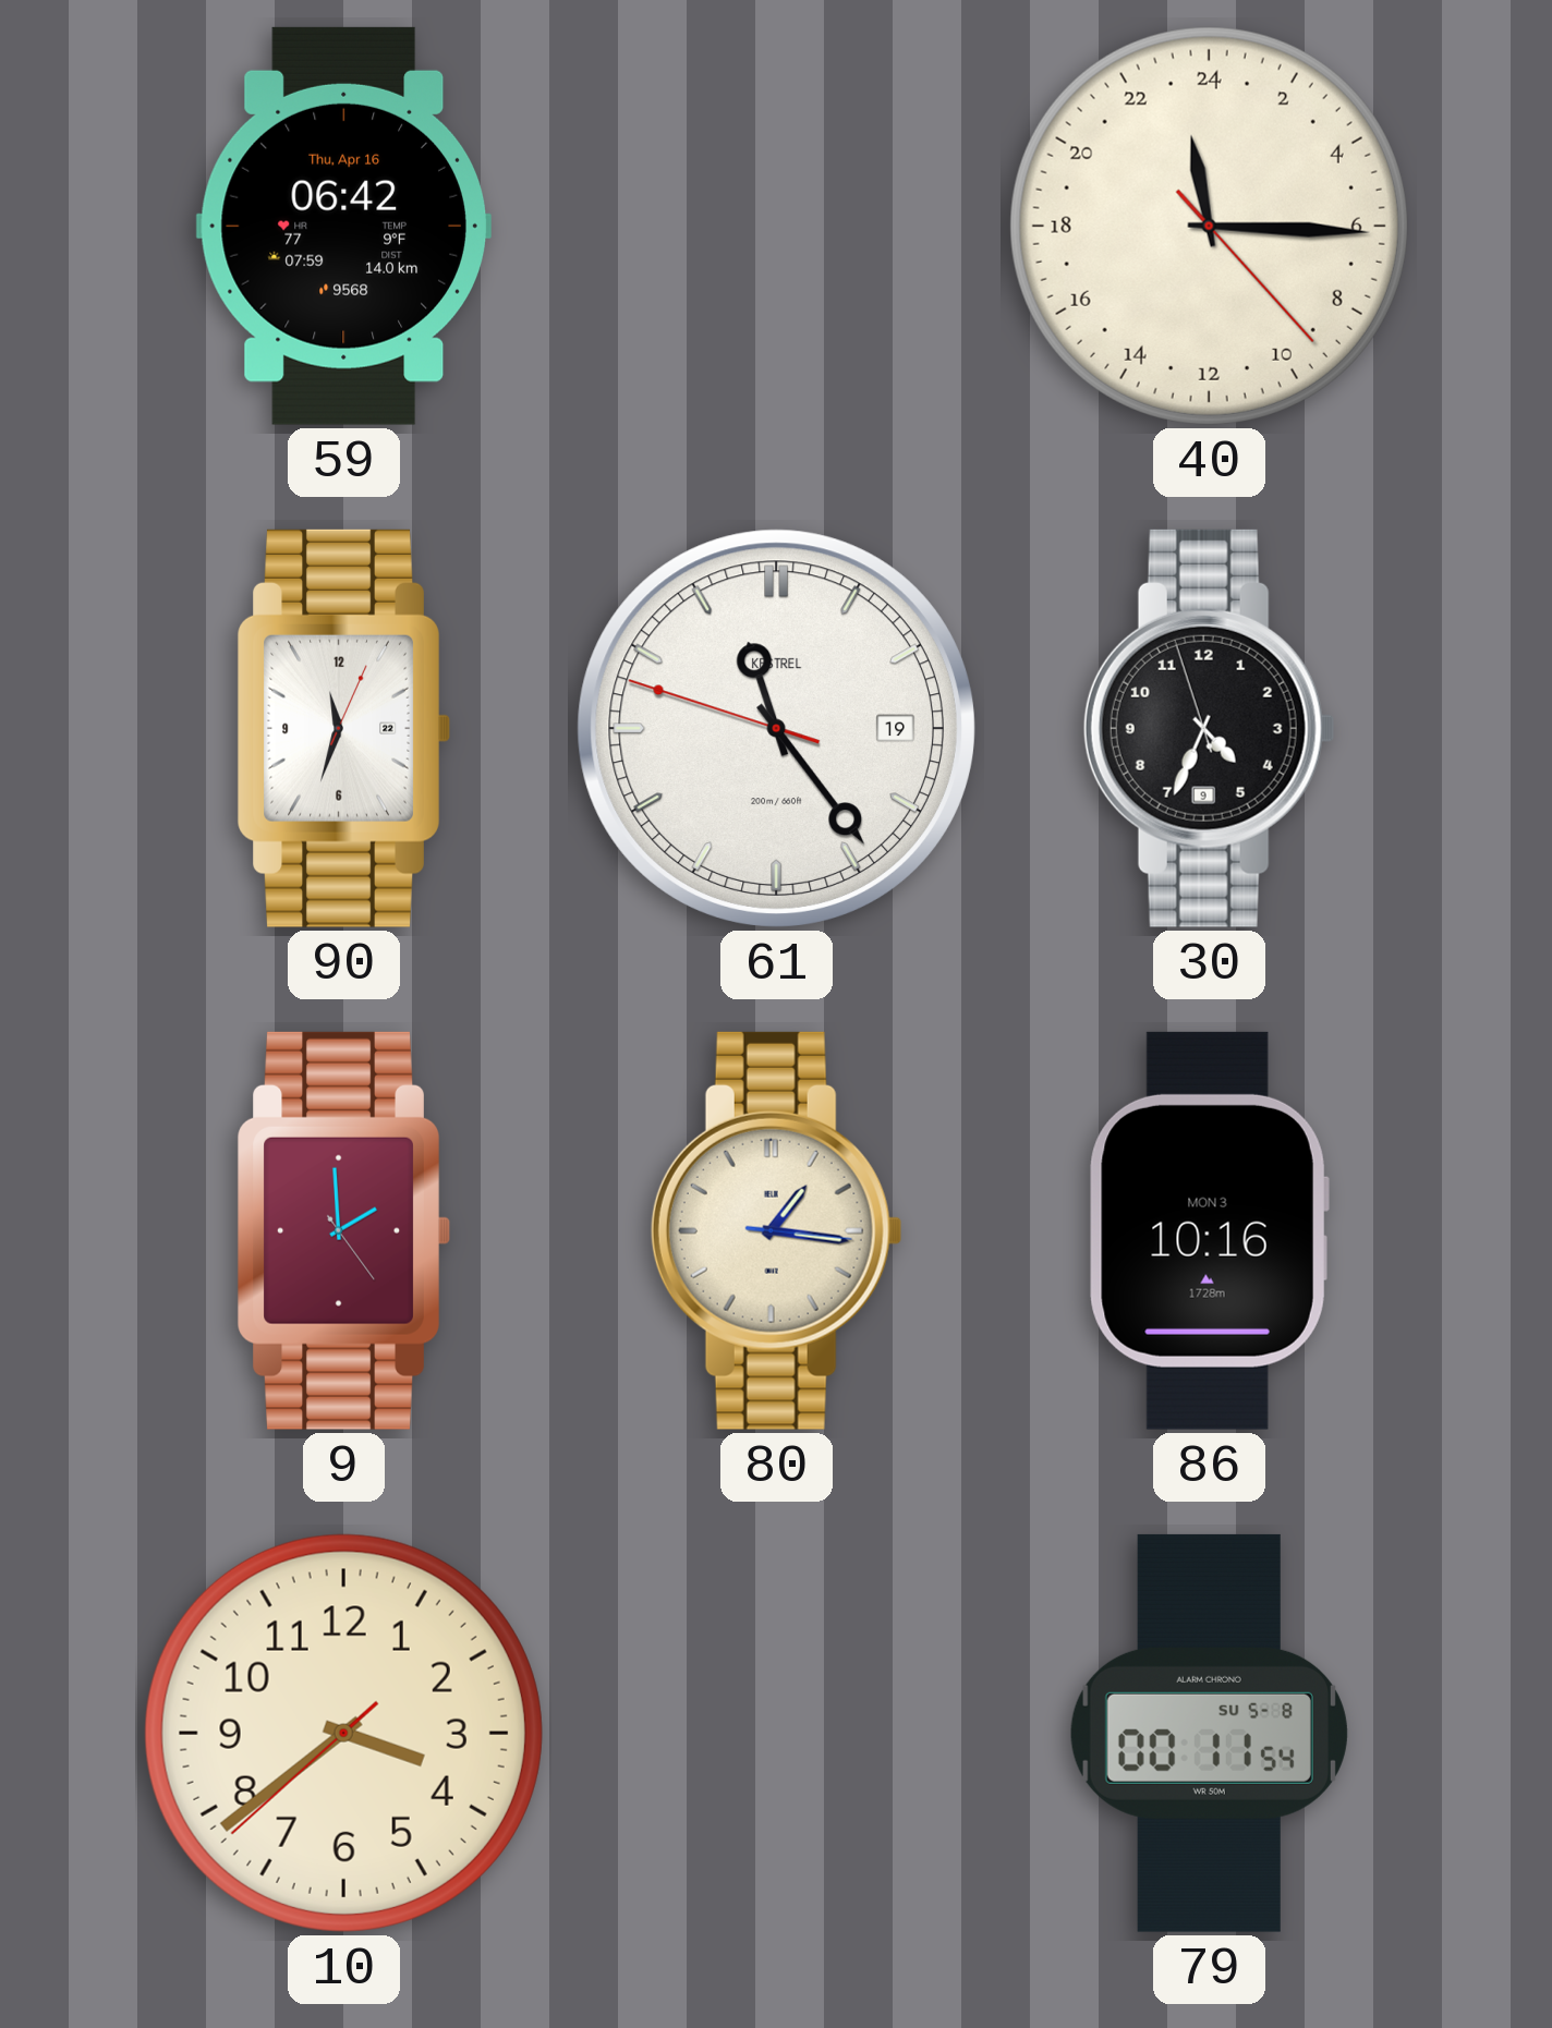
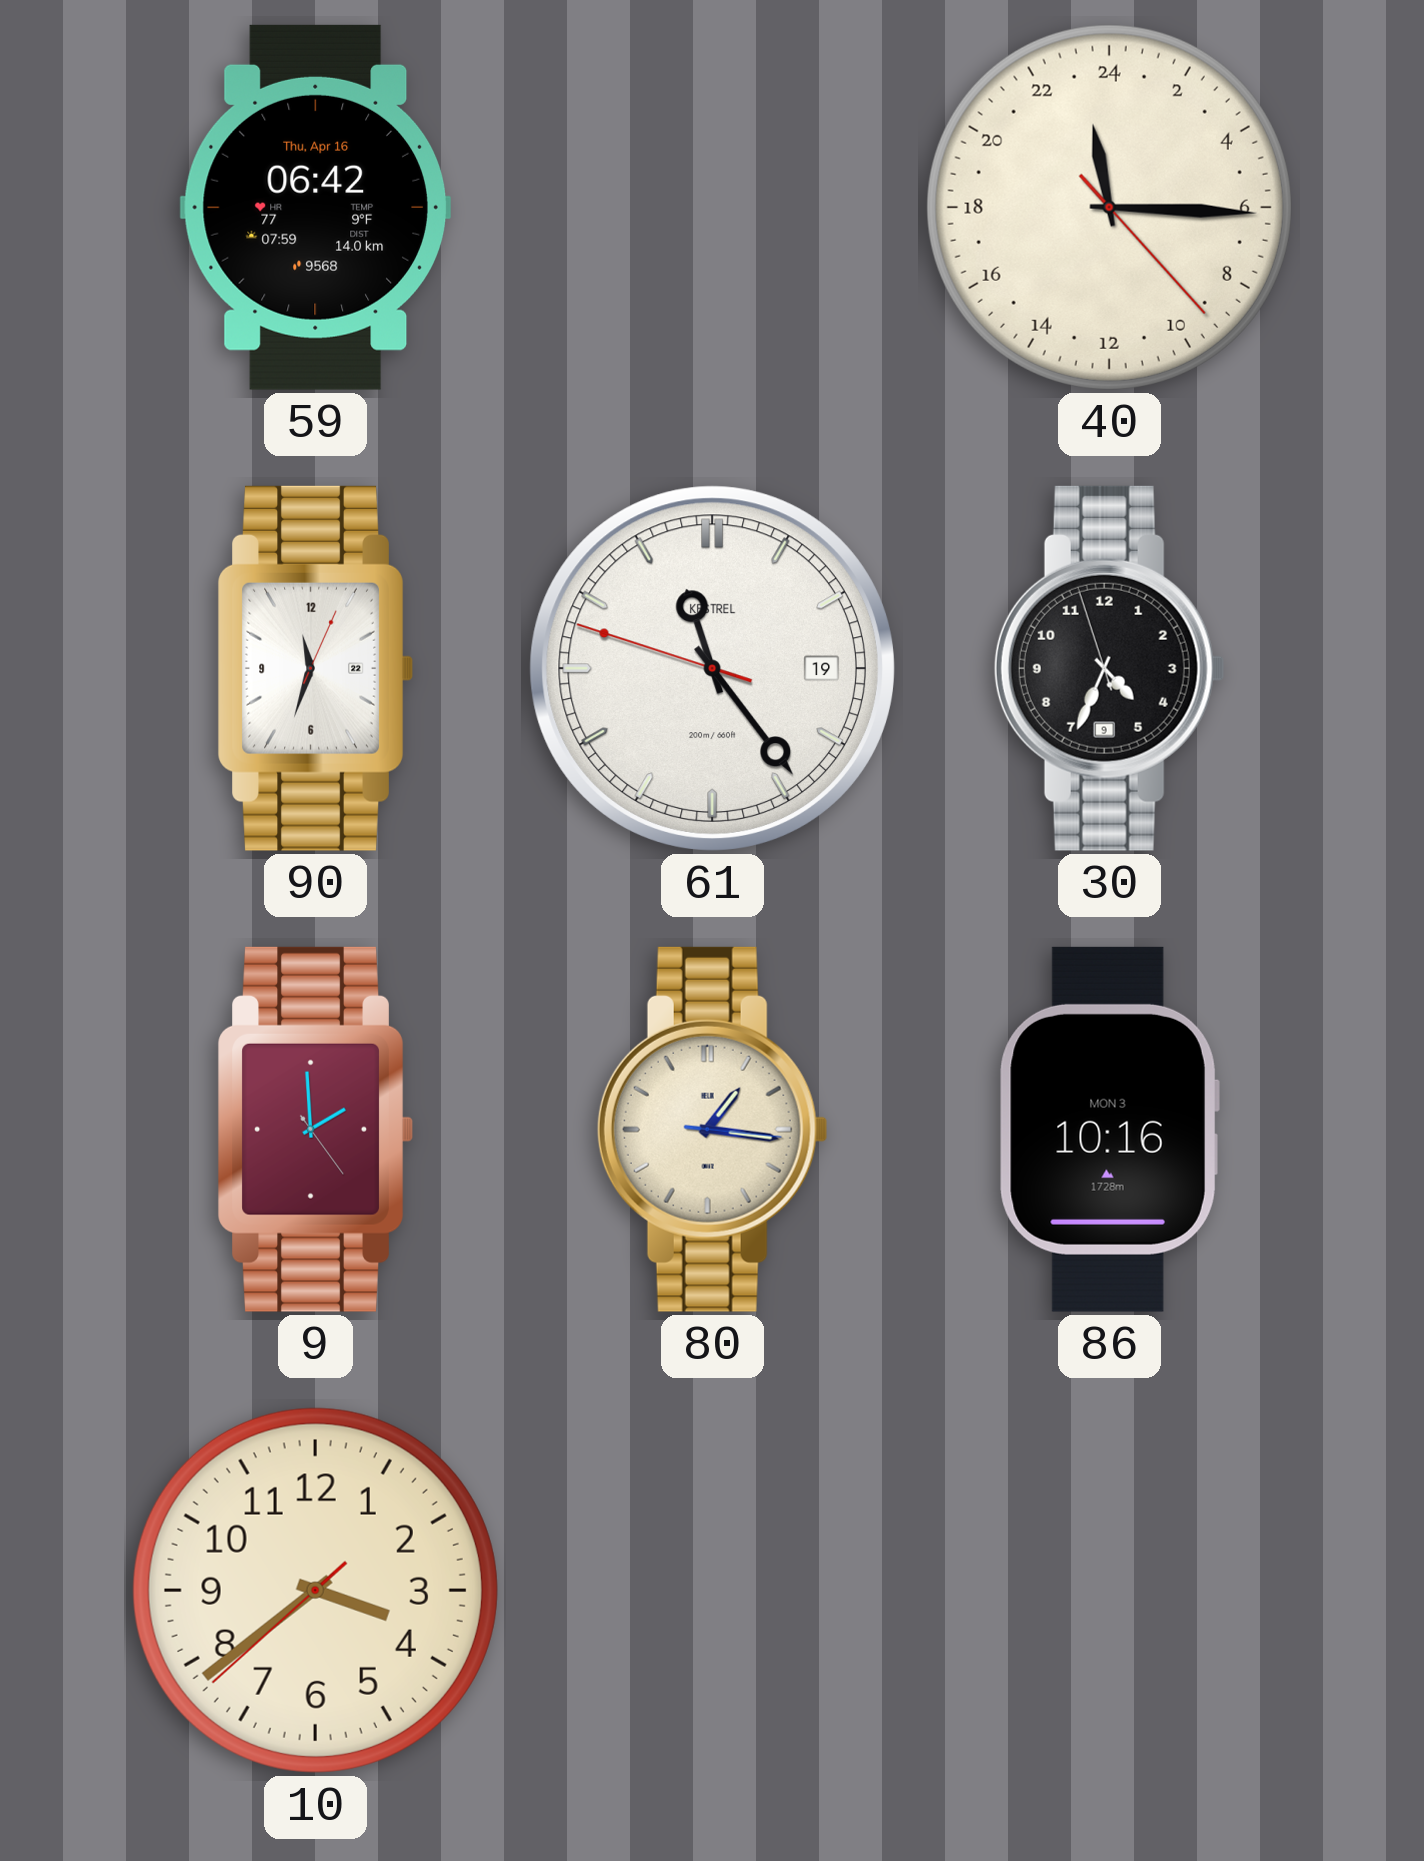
79: 00:11 -> none
